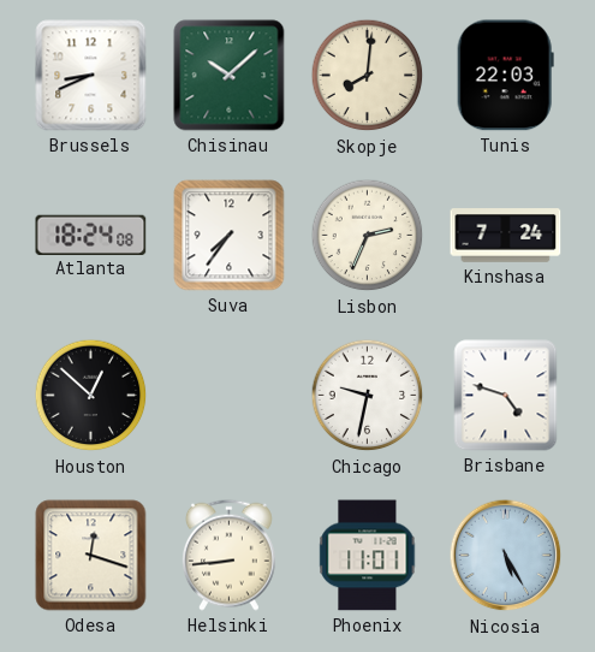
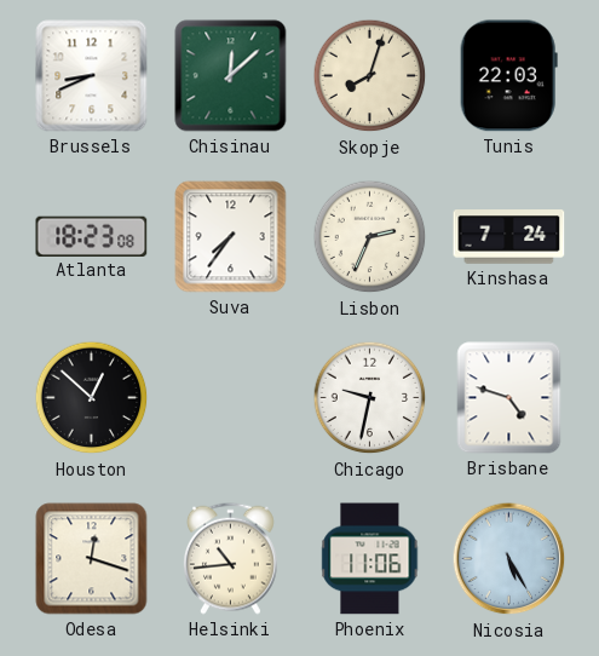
Chisinau: 10:08 -> 12:08
Skopje: 8:01 -> 8:03
Atlanta: 18:24 -> 18:23
Helsinki: 8:44 -> 10:44
Phoenix: 11:01 -> 11:06
